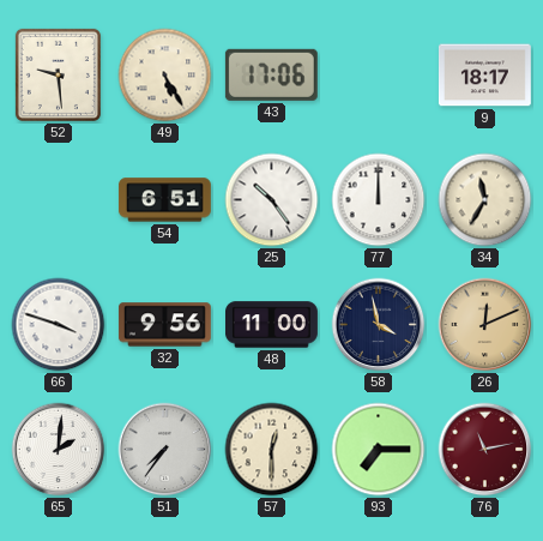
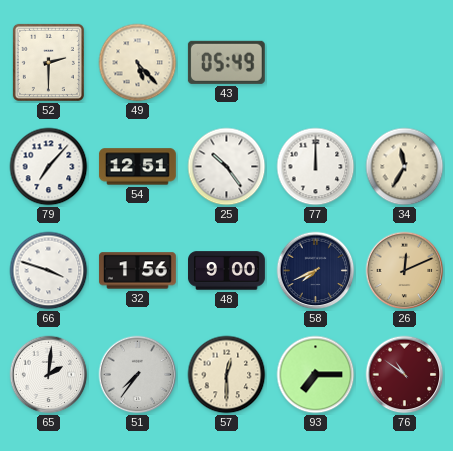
52: 9:29 -> 2:30
49: 5:25 -> 5:23
43: 17:06 -> 05:49
9: 18:17 -> none
79: none -> 7:07
54: 6:51 -> 12:51
32: 9:56 -> 1:56
48: 11:00 -> 9:00
58: 3:58 -> 7:41
76: 11:13 -> 10:51
